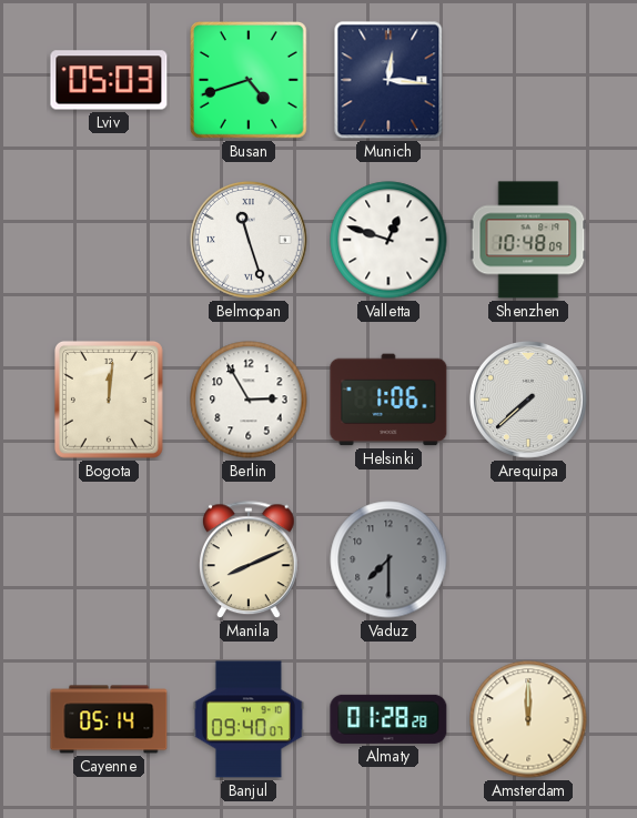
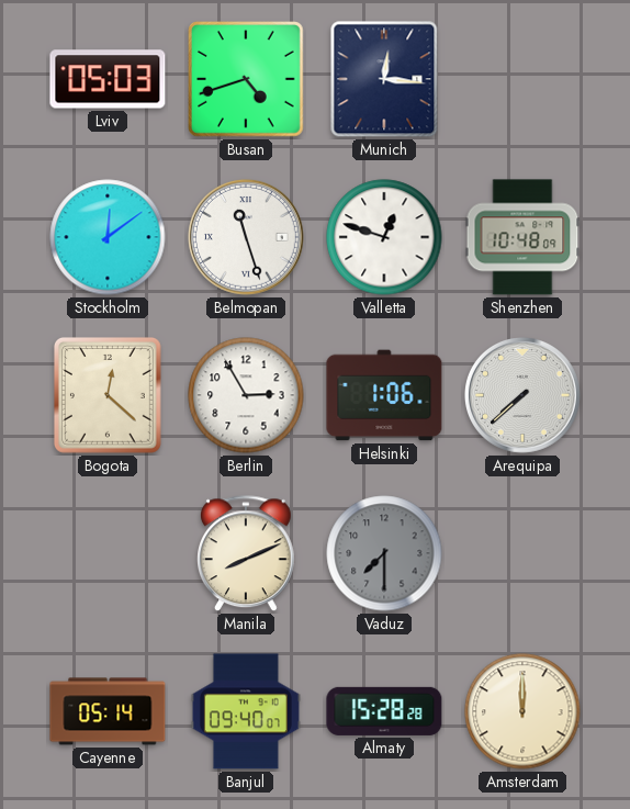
Stockholm: none -> 12:09
Bogota: 12:01 -> 12:22
Almaty: 01:28 -> 15:28
